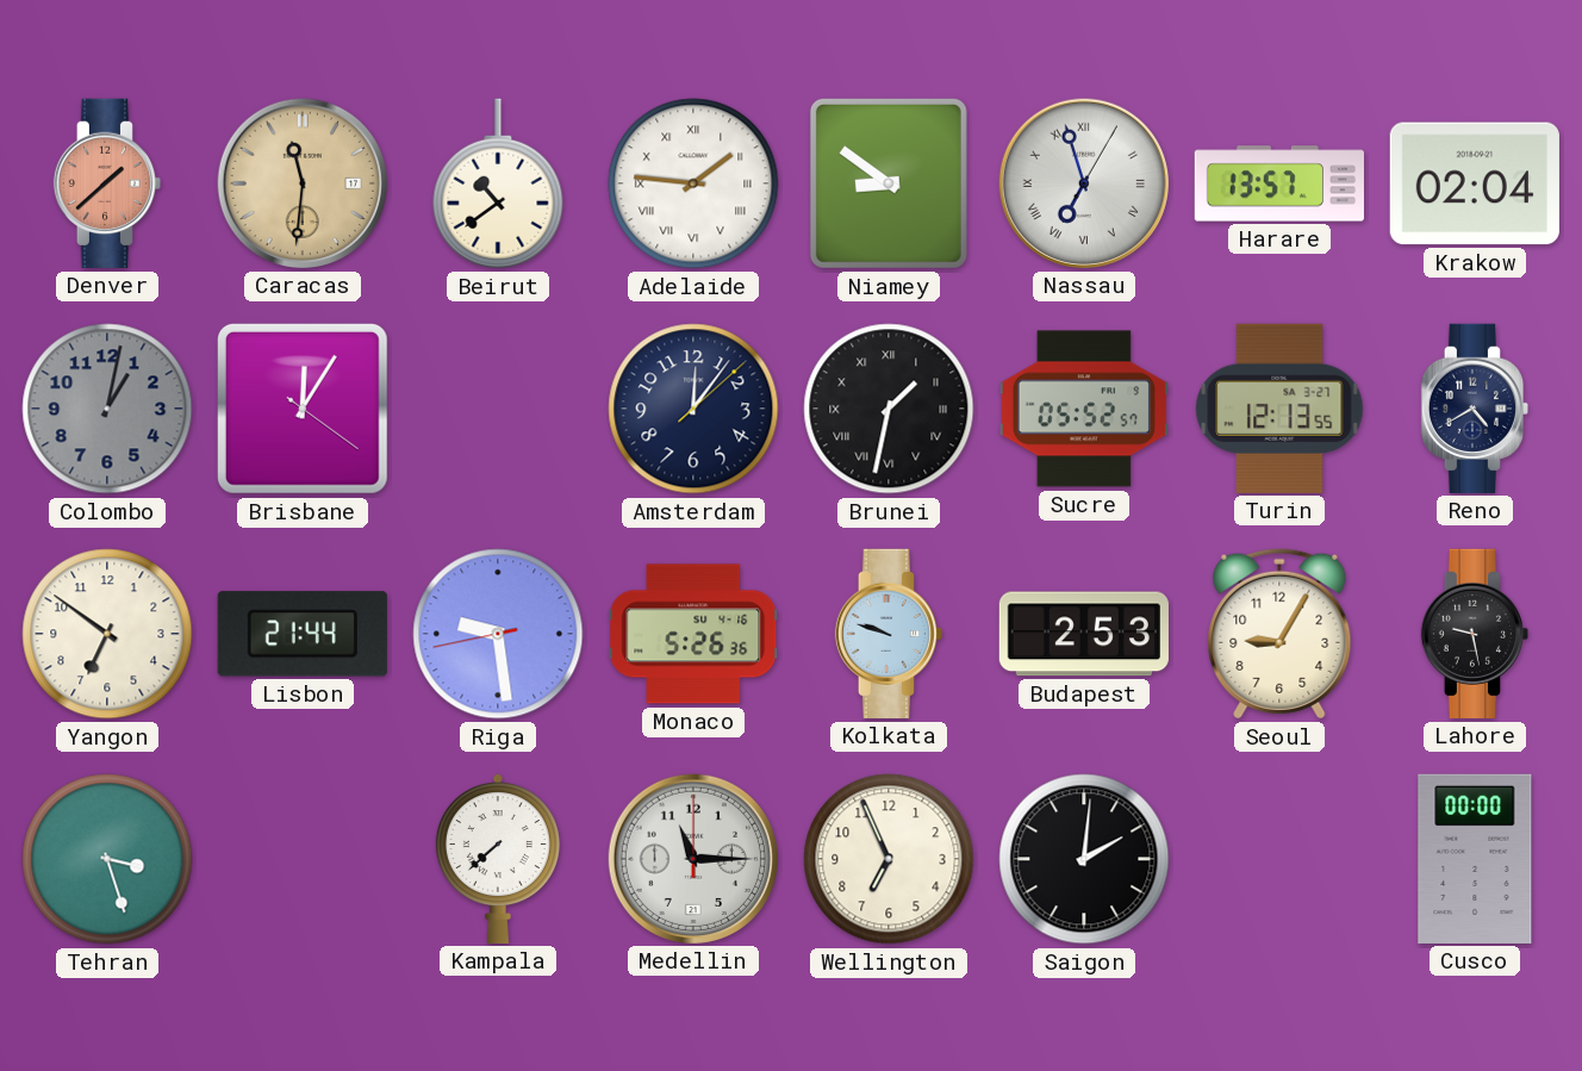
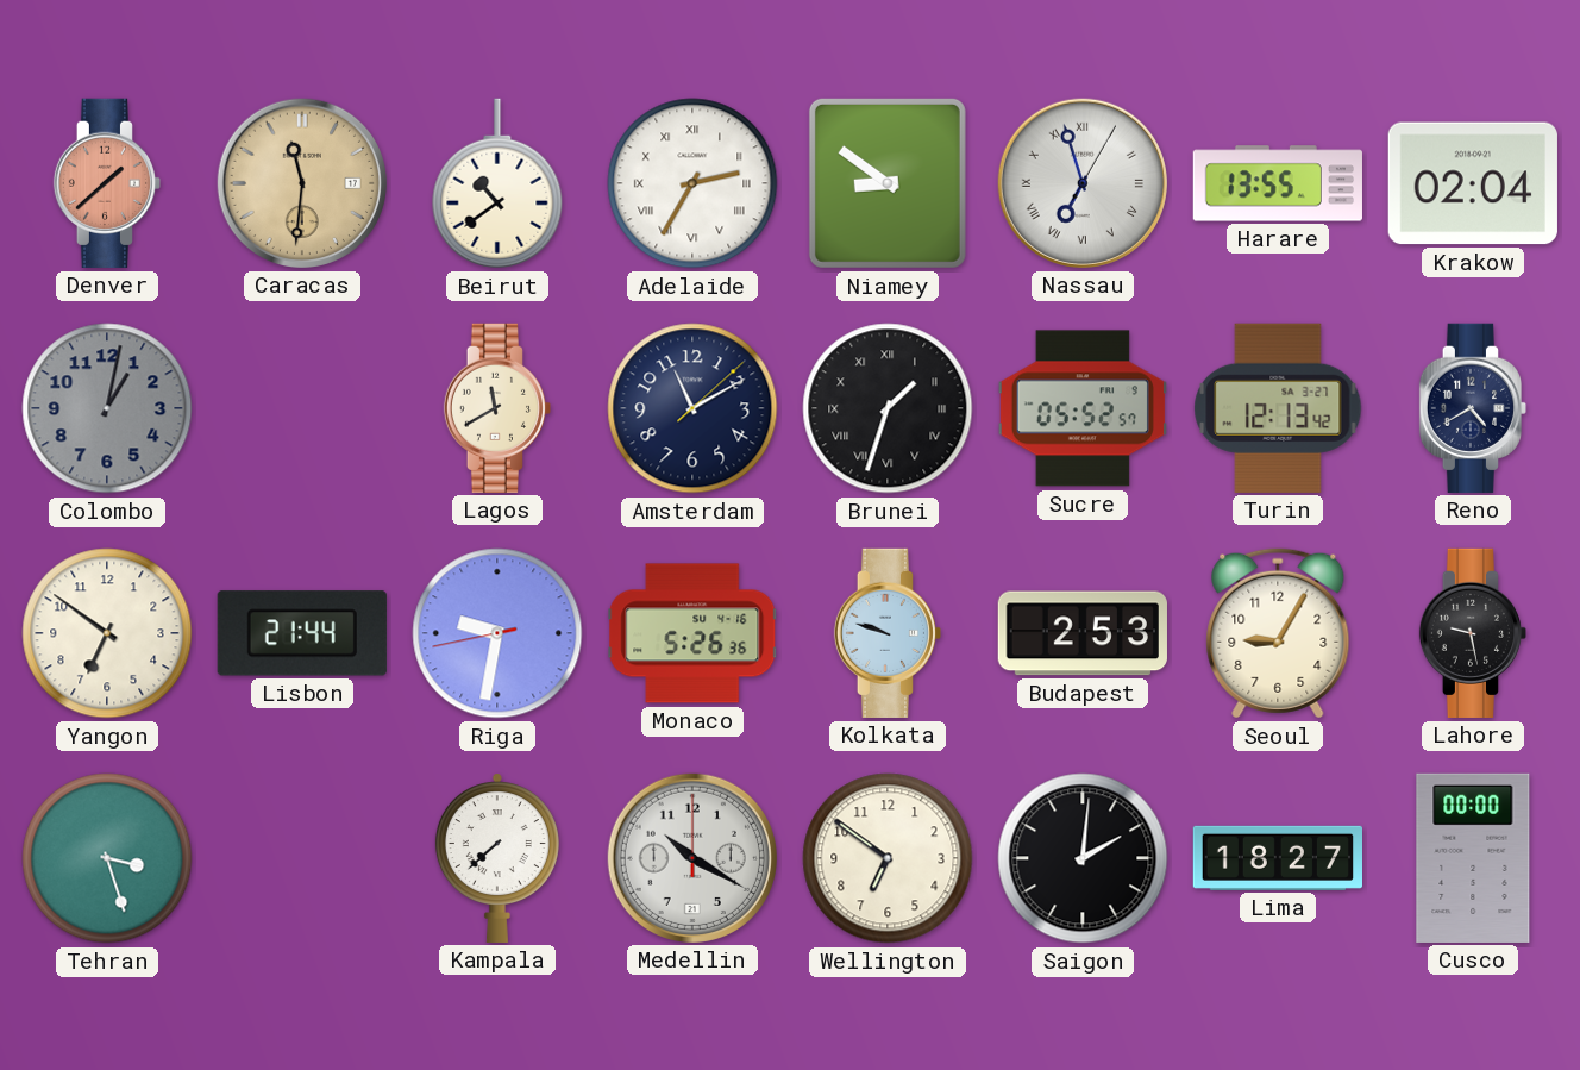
Adelaide: 1:46 -> 2:35
Harare: 13:57 -> 13:55
Brisbane: 12:05 -> none
Lagos: none -> 11:40
Amsterdam: 12:06 -> 11:10
Brunei: 1:32 -> 1:33
Turin: 12:13:55 -> 12:13:42
Riga: 9:28 -> 9:31
Medellin: 11:15 -> 10:20
Wellington: 6:56 -> 6:51
Lima: none -> 18:27
